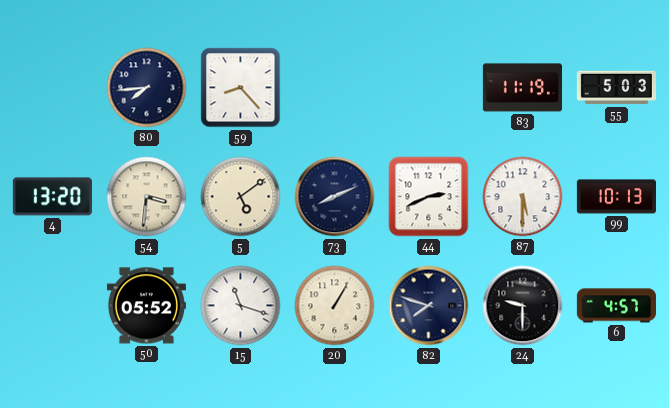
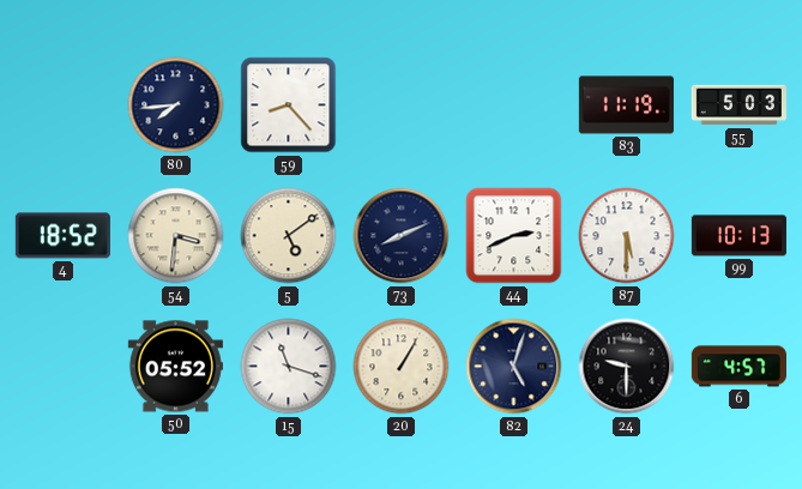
4: 13:20 -> 18:52
82: 7:48 -> 5:03
